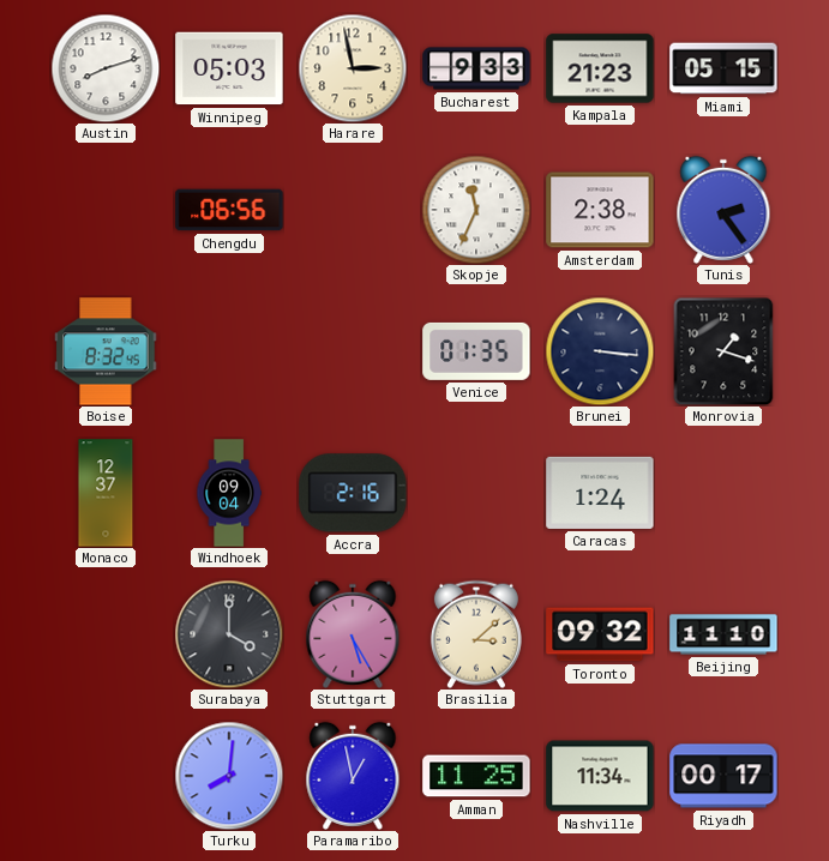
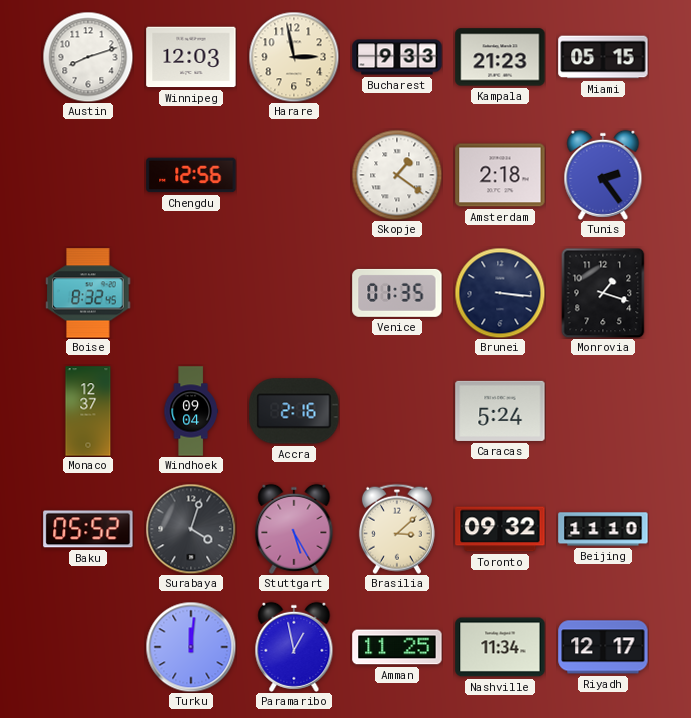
Winnipeg: 05:03 -> 12:03
Chengdu: 06:56 -> 12:56
Skopje: 11:34 -> 1:21
Amsterdam: 2:38 -> 2:18
Caracas: 1:24 -> 5:24
Baku: none -> 05:52
Surabaya: 4:00 -> 4:03
Turku: 8:01 -> 12:01
Riyadh: 00:17 -> 12:17
